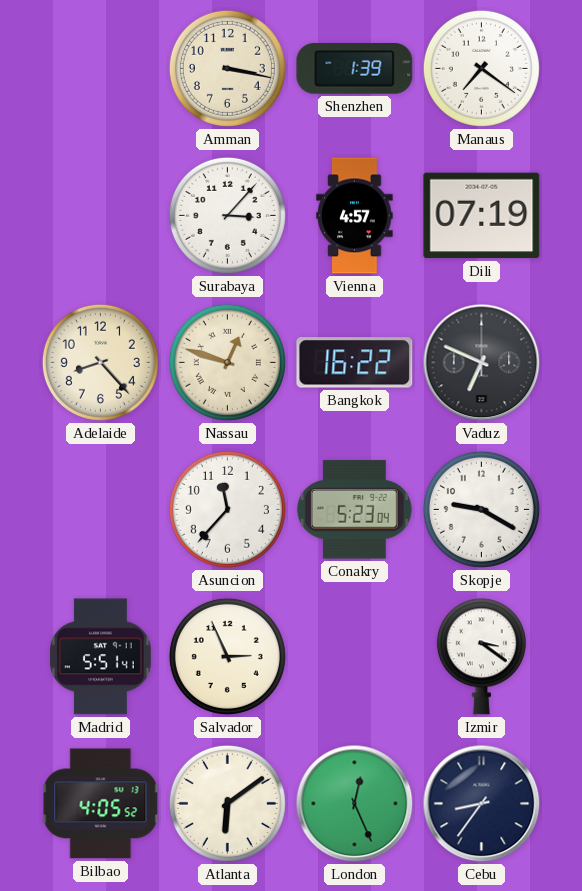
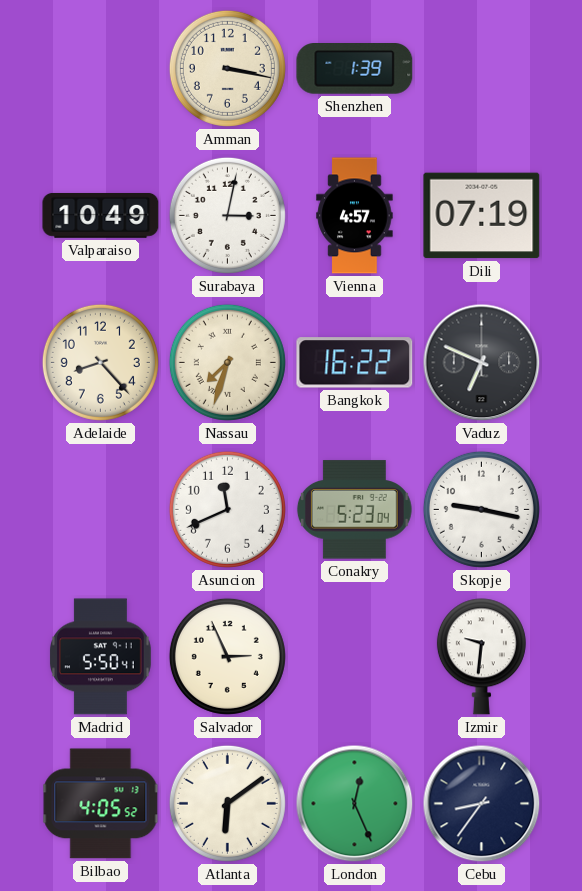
Manaus: 7:21 -> none
Valparaiso: none -> 10:49
Surabaya: 3:07 -> 3:02
Nassau: 12:48 -> 7:33
Asuncion: 11:37 -> 11:41
Skopje: 9:20 -> 9:17
Madrid: 5:51 -> 5:50
Izmir: 3:21 -> 9:31
